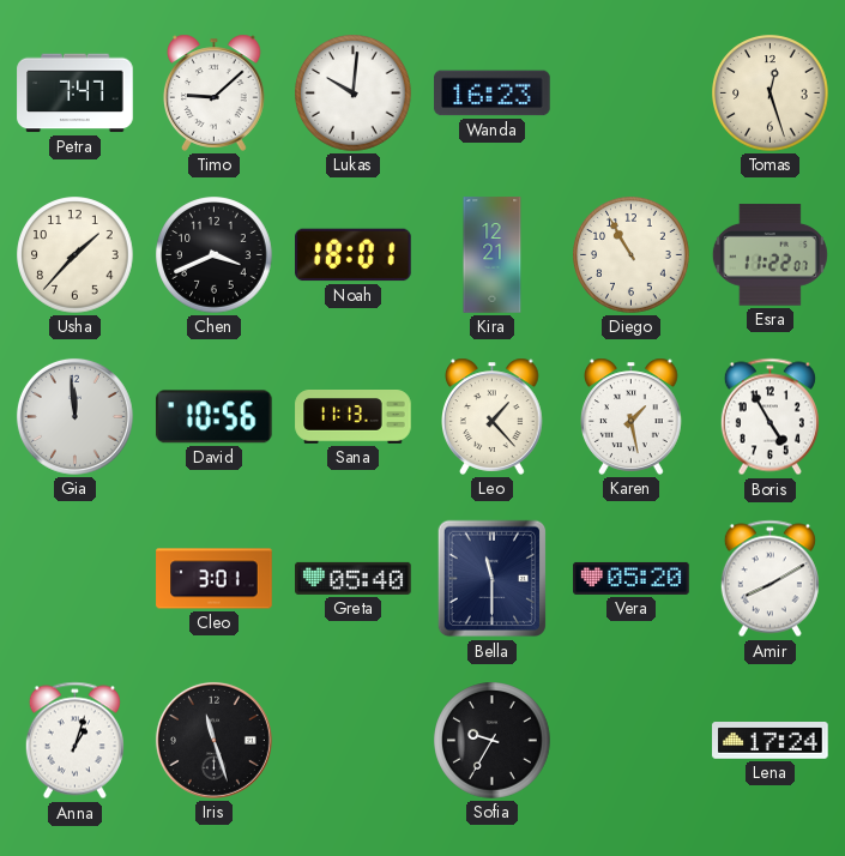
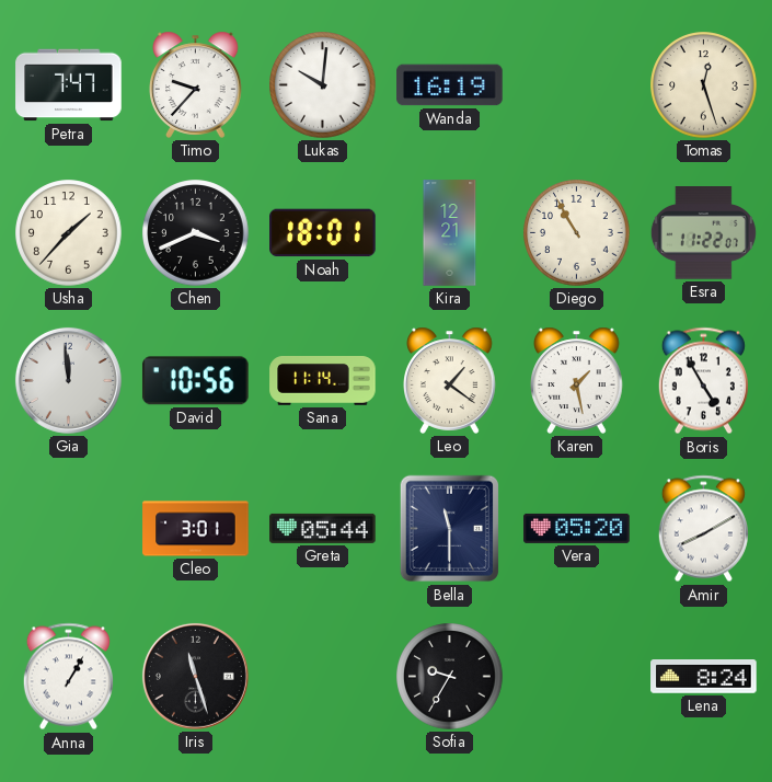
Timo: 9:08 -> 9:37
Wanda: 16:23 -> 16:19
Sana: 11:13 -> 11:14
Leo: 1:23 -> 1:21
Greta: 05:40 -> 05:44
Anna: 1:03 -> 1:05
Lena: 17:24 -> 8:24
